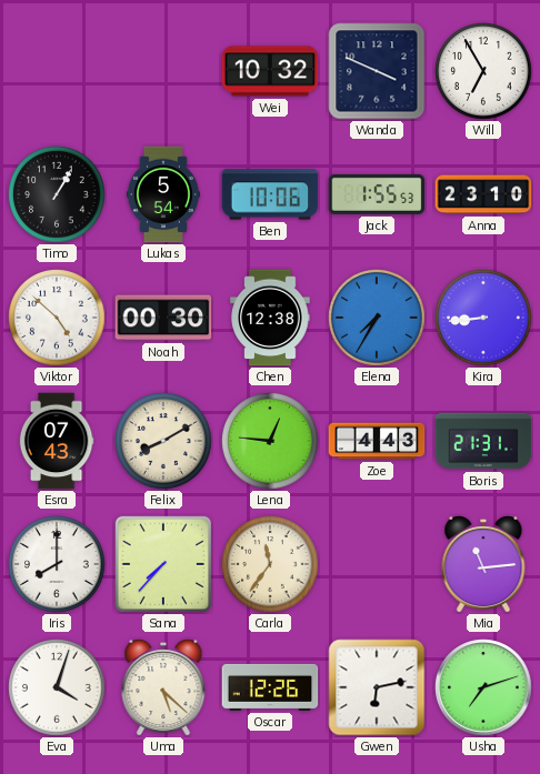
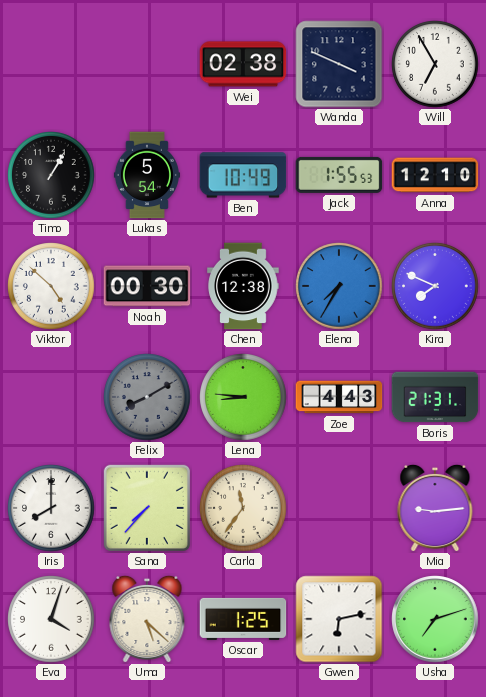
Wei: 10:32 -> 02:38
Ben: 10:06 -> 10:49
Anna: 23:10 -> 12:10
Kira: 8:44 -> 7:49
Esra: 07:43 -> none
Felix dial: cream -> grey
Lena: 12:46 -> 8:46
Mia: 11:14 -> 9:14
Oscar: 12:26 -> 1:25
